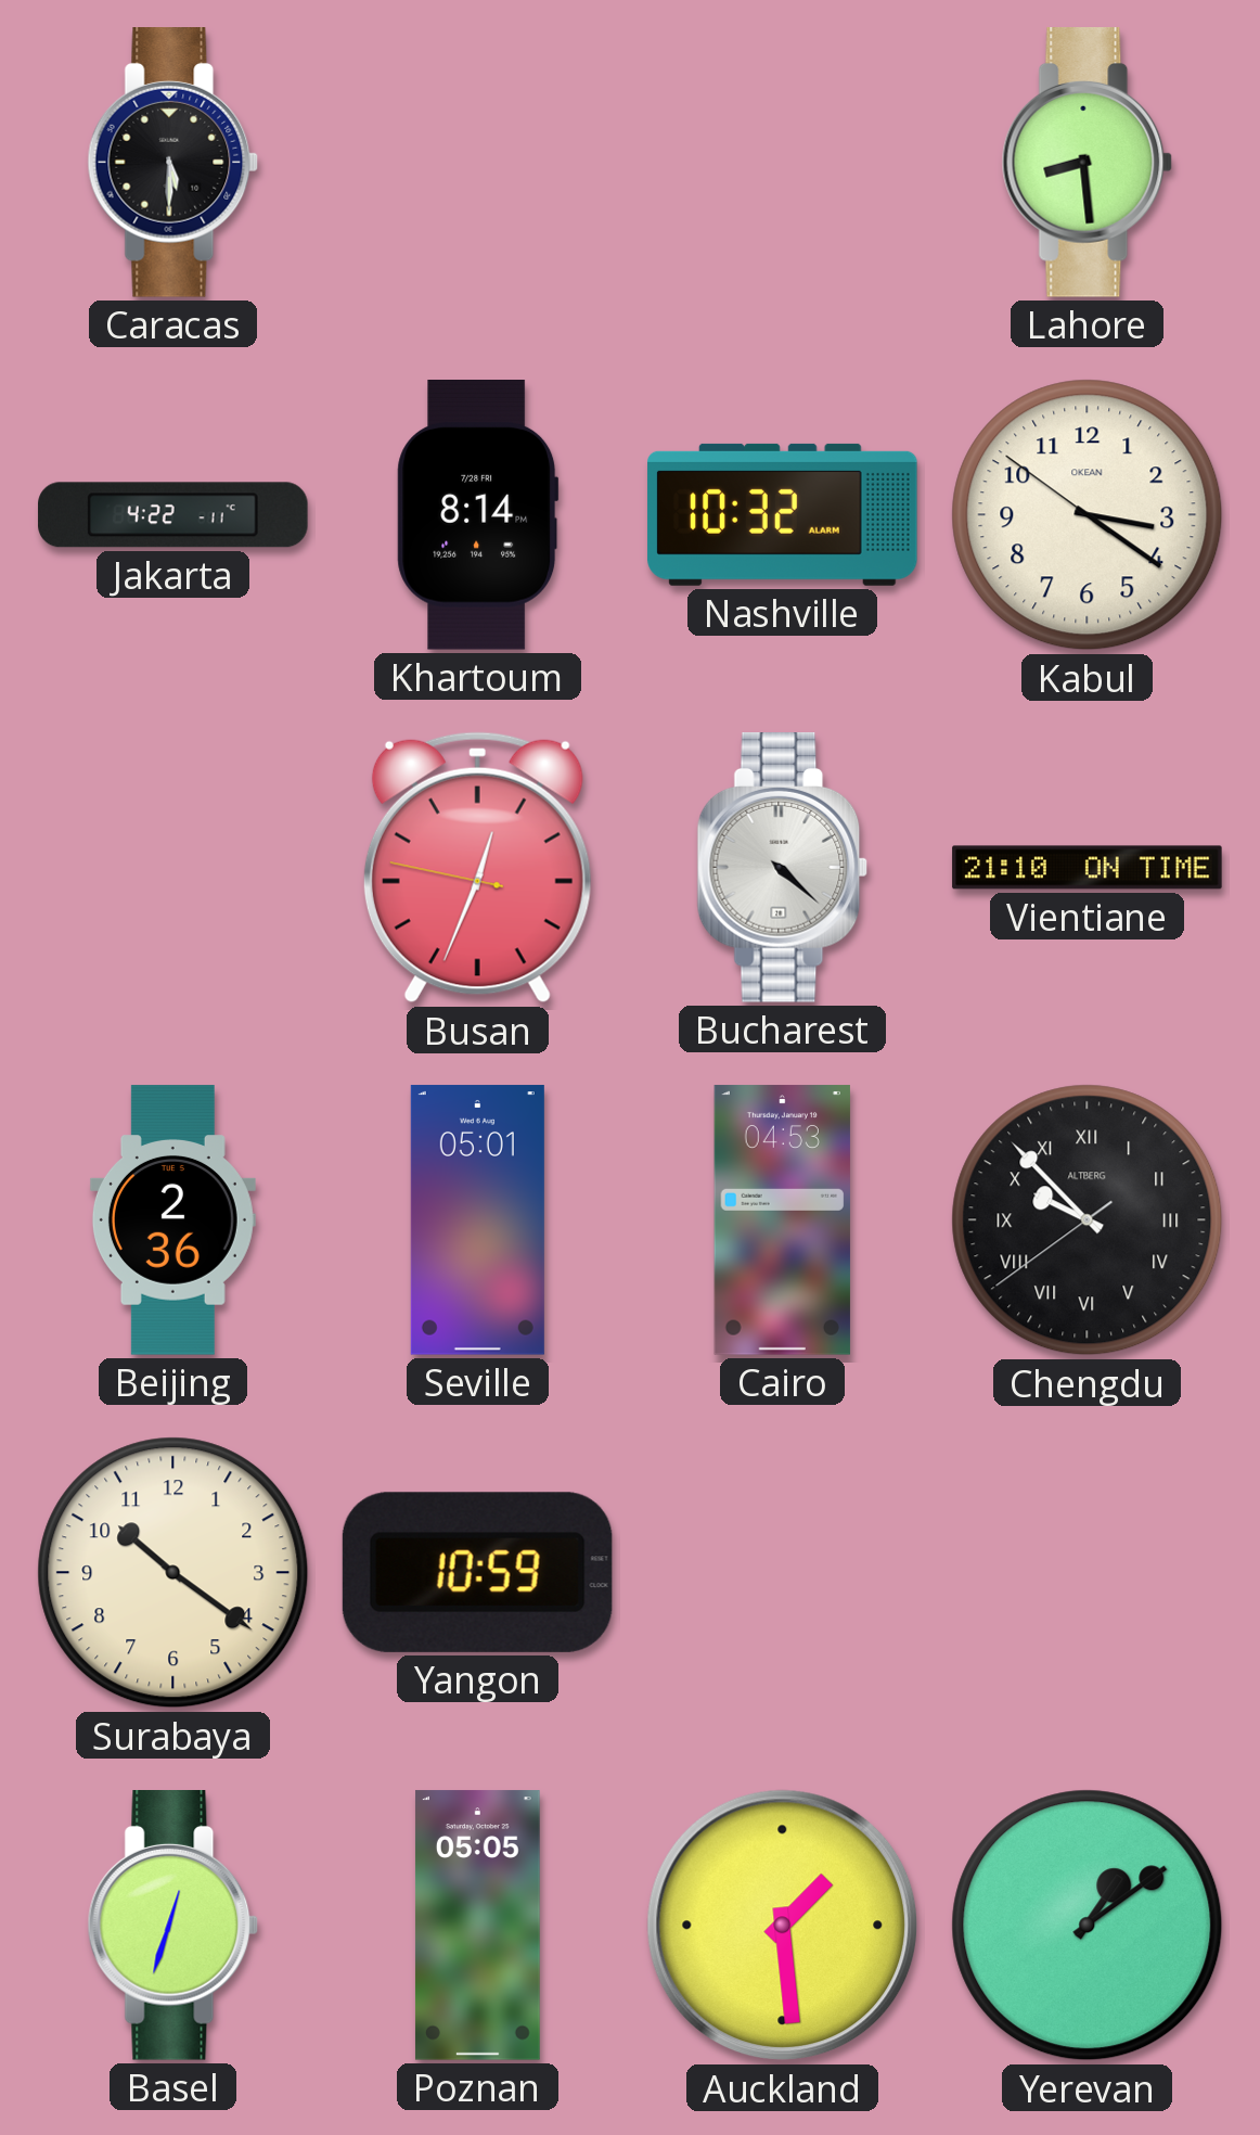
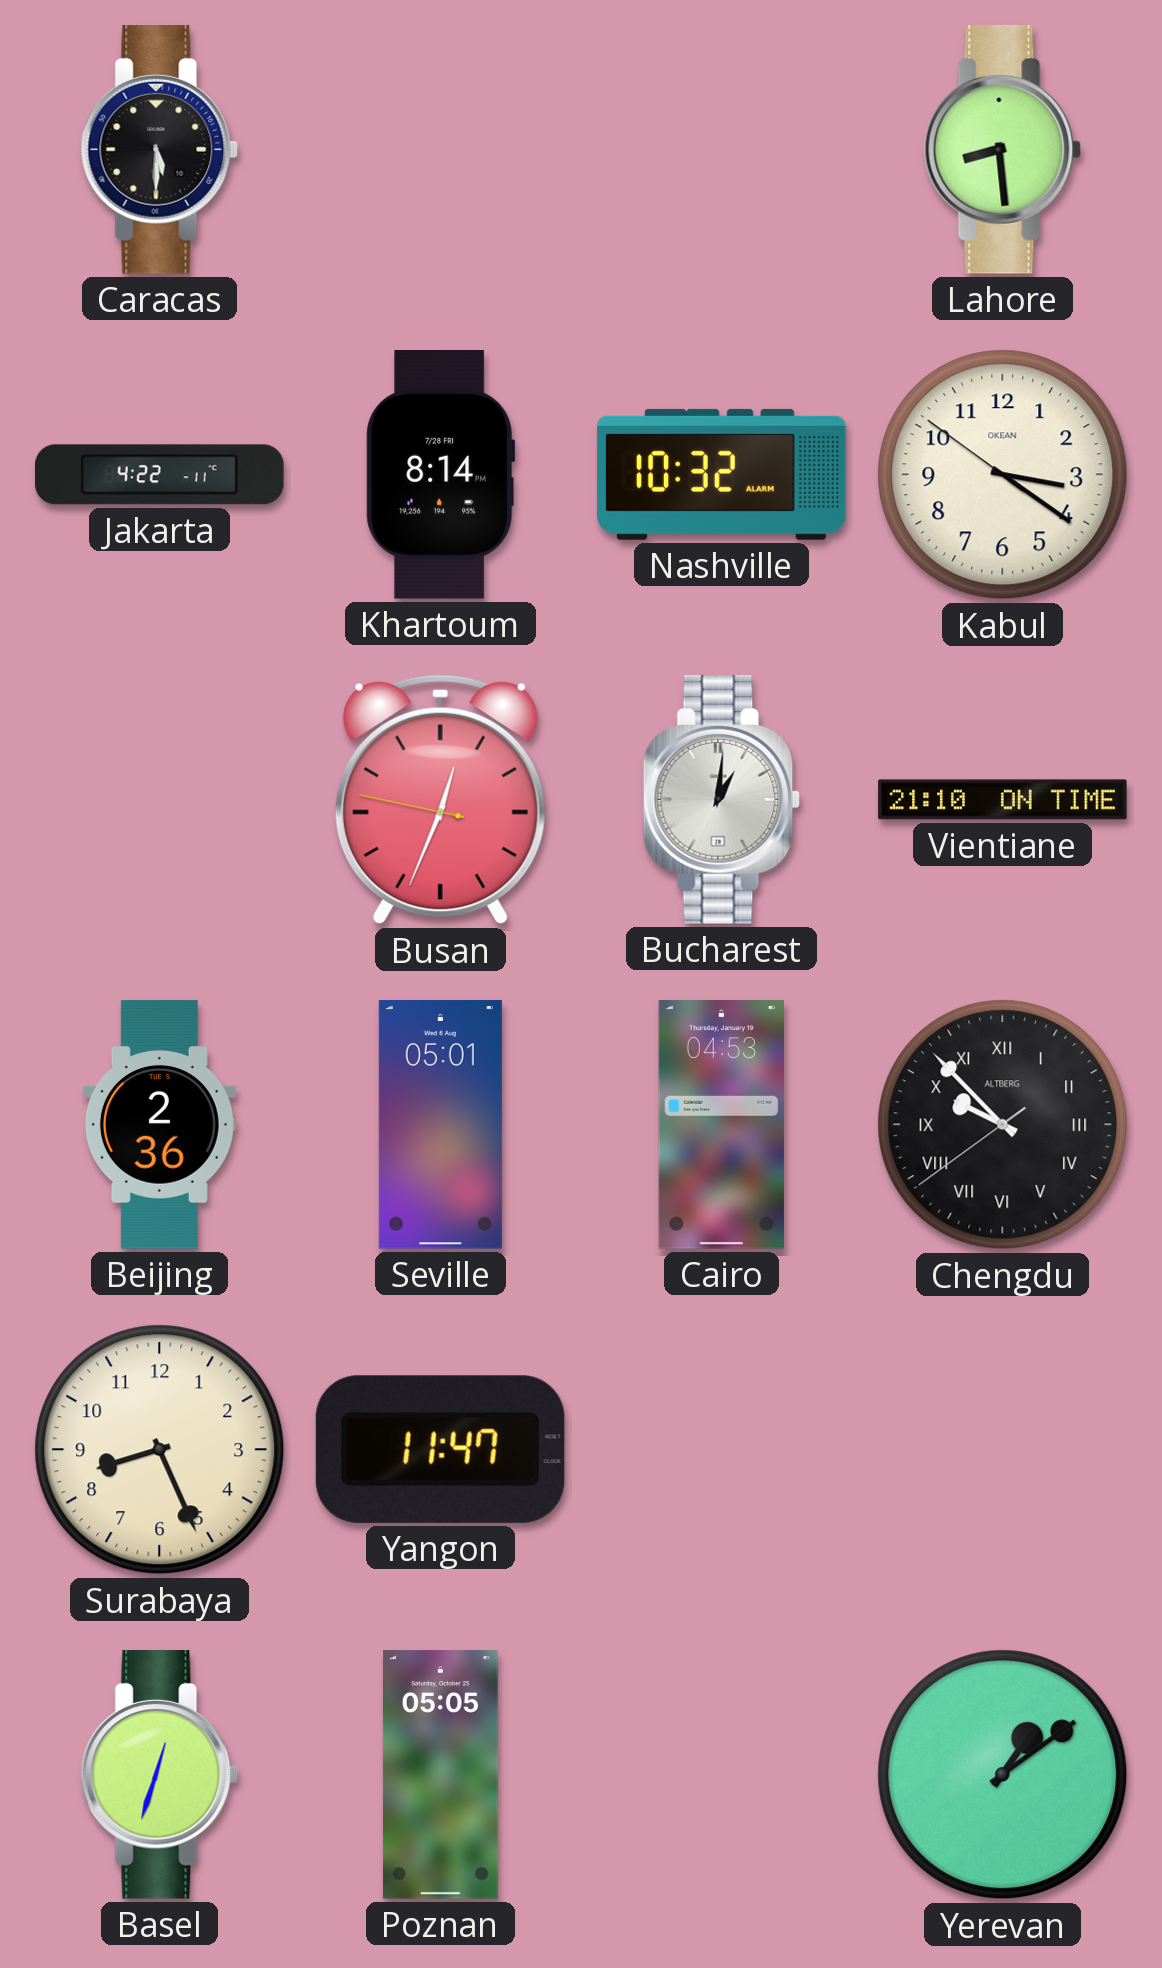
Bucharest: 4:22 -> 1:01
Surabaya: 10:21 -> 8:26
Yangon: 10:59 -> 11:47
Auckland: 1:29 -> none
